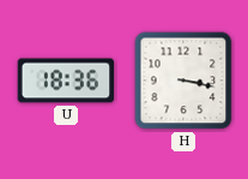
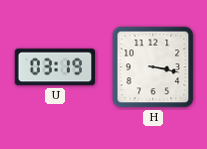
U: 18:36 -> 03:19
